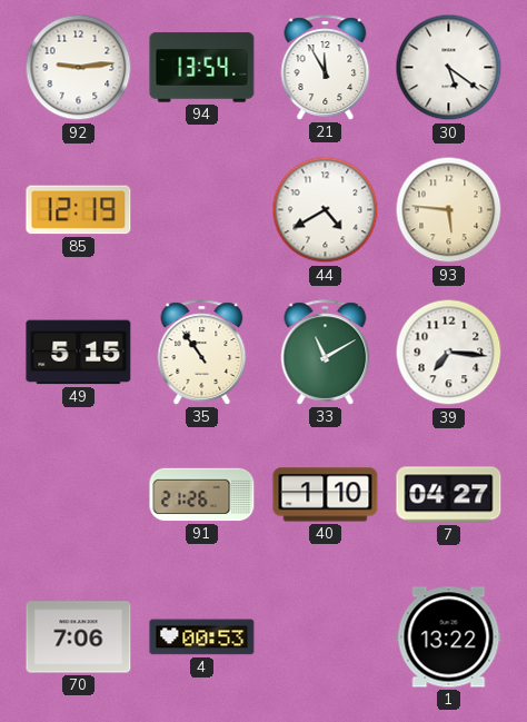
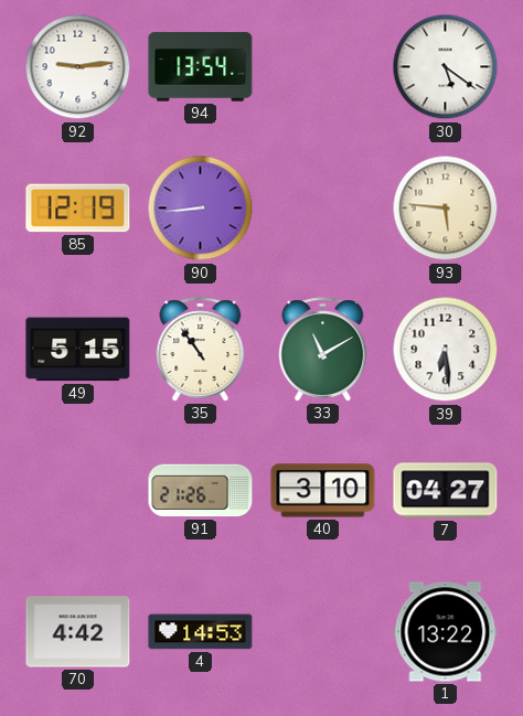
21: 11:55 -> none
90: none -> 8:44
44: 4:40 -> none
39: 7:16 -> 6:29
40: 1:10 -> 3:10
70: 7:06 -> 4:42
4: 00:53 -> 14:53
